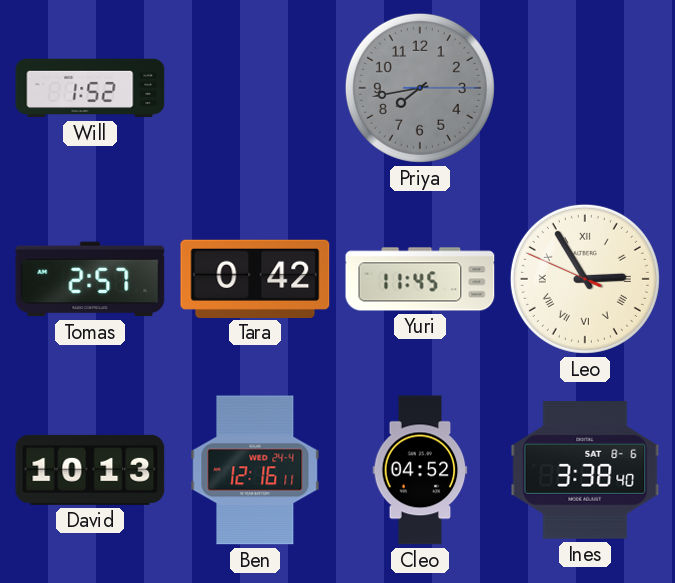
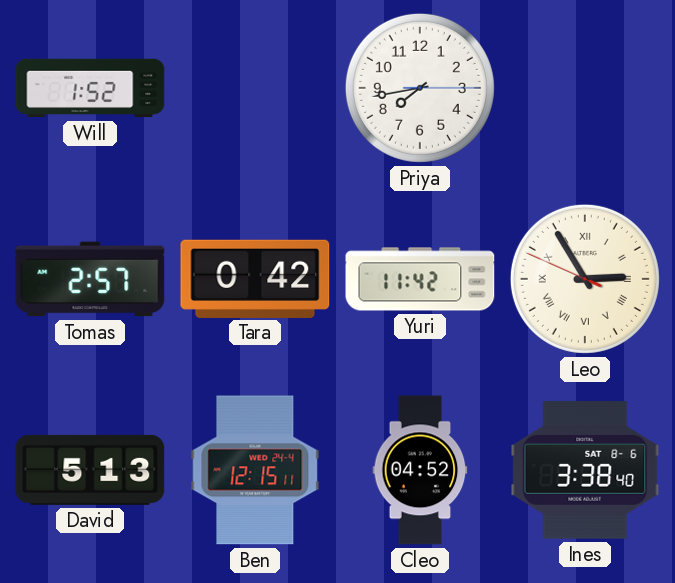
Priya dial: grey -> white
Yuri: 11:45 -> 11:42
David: 10:13 -> 5:13
Ben: 12:16 -> 12:15
